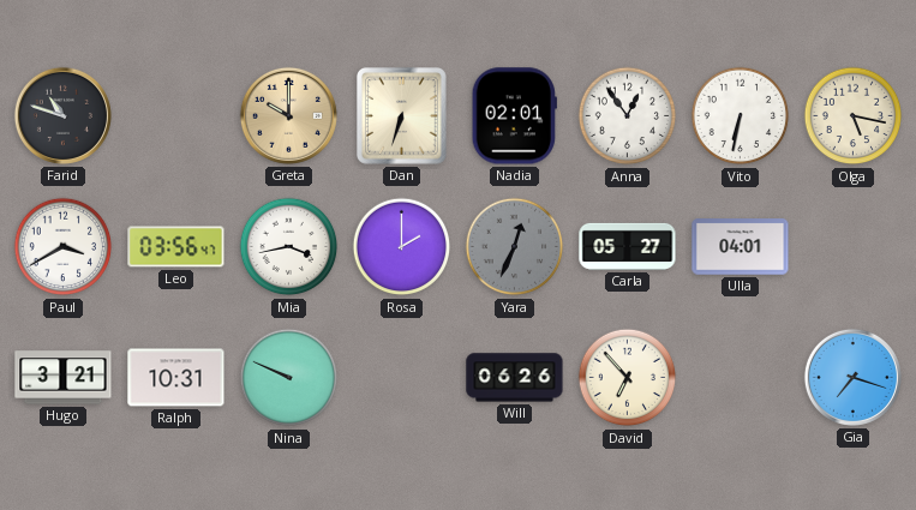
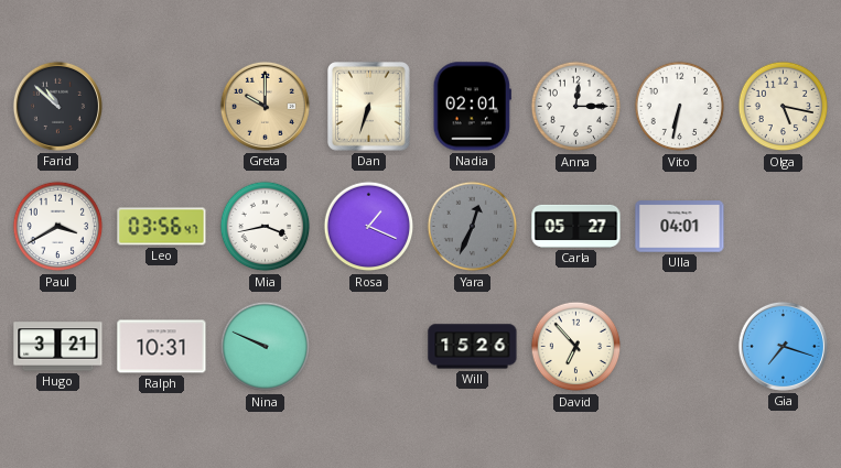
Farid: 10:48 -> 10:52
Anna: 12:54 -> 12:15
Rosa: 2:00 -> 1:19
Will: 06:26 -> 15:26
